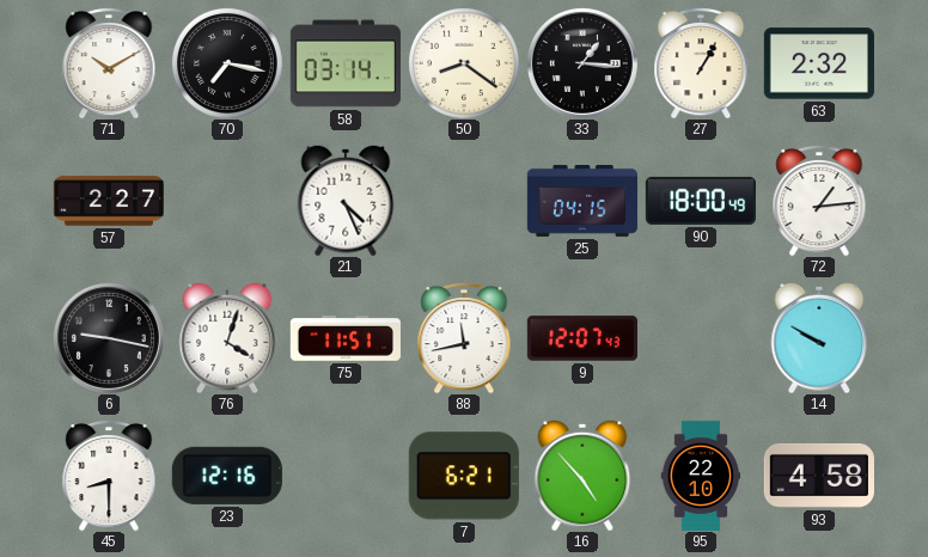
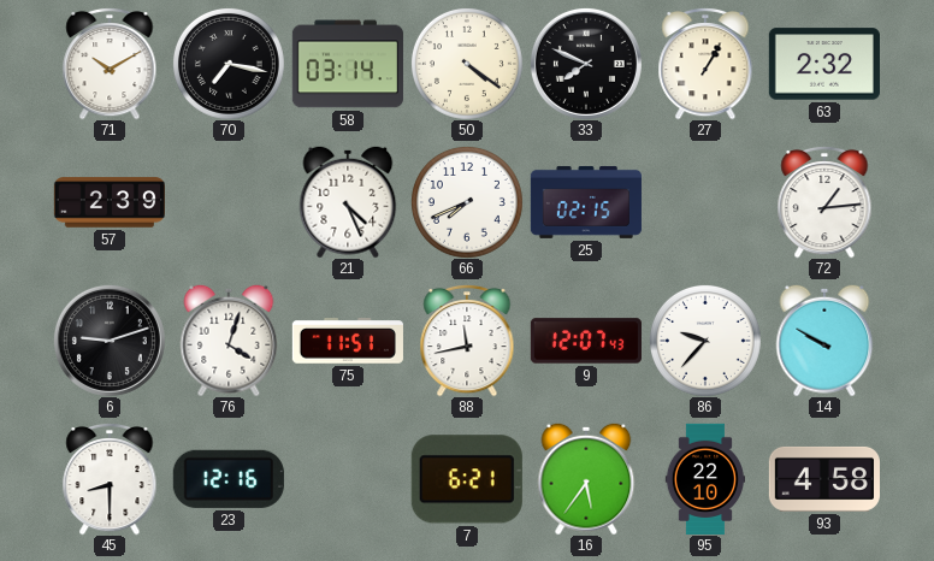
50: 8:21 -> 4:21
33: 1:16 -> 7:49
57: 2:27 -> 2:39
66: none -> 7:41
25: 04:15 -> 02:15
90: 18:00 -> none
6: 9:17 -> 9:12
86: none -> 9:37
16: 4:53 -> 5:36
